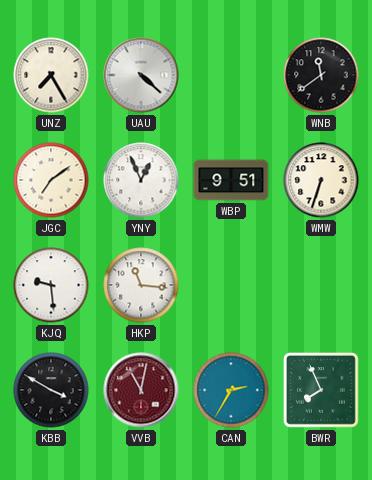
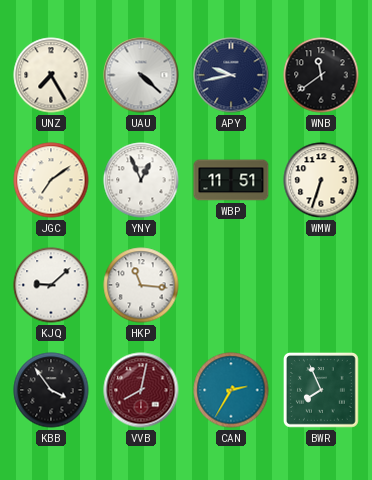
APY: none -> 9:43
WBP: 9:51 -> 11:51
KJQ: 9:29 -> 9:08
KBB: 3:50 -> 3:54
VVB: 11:02 -> 8:02
